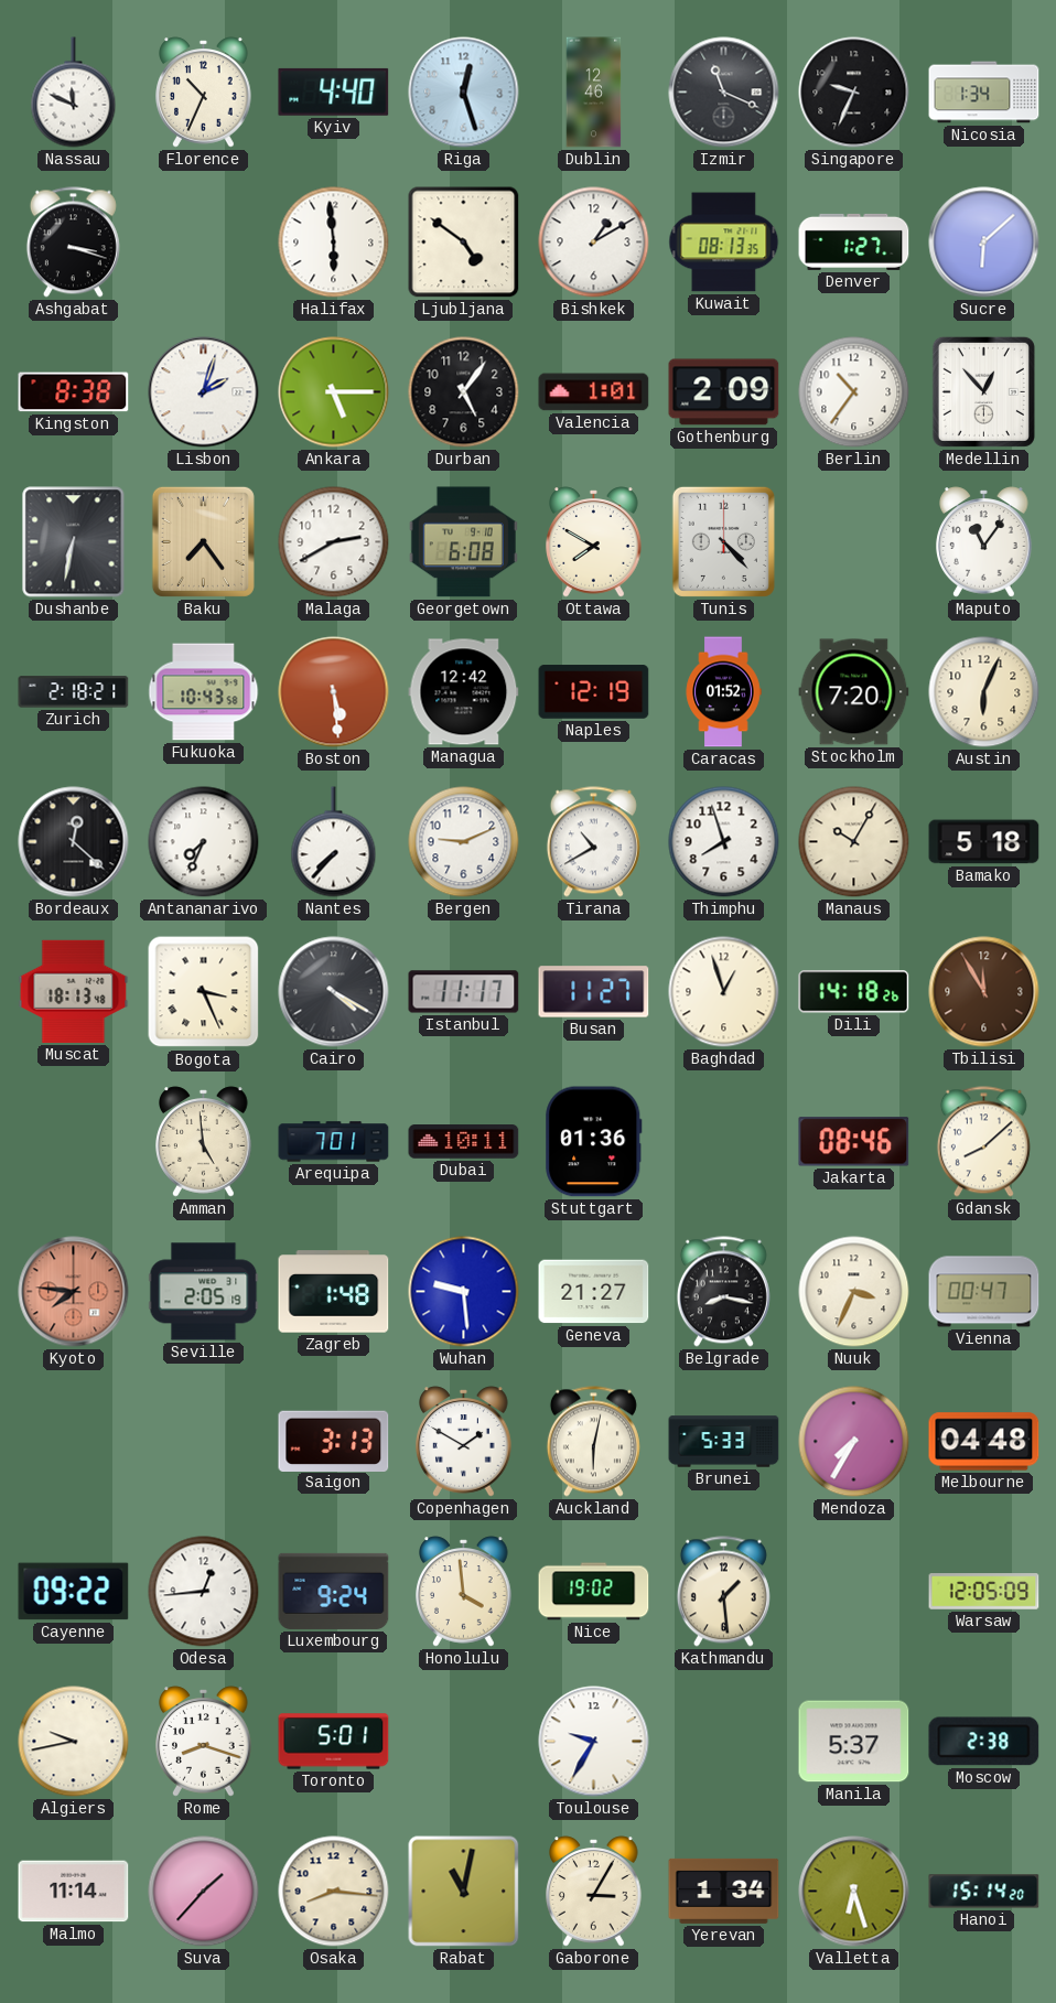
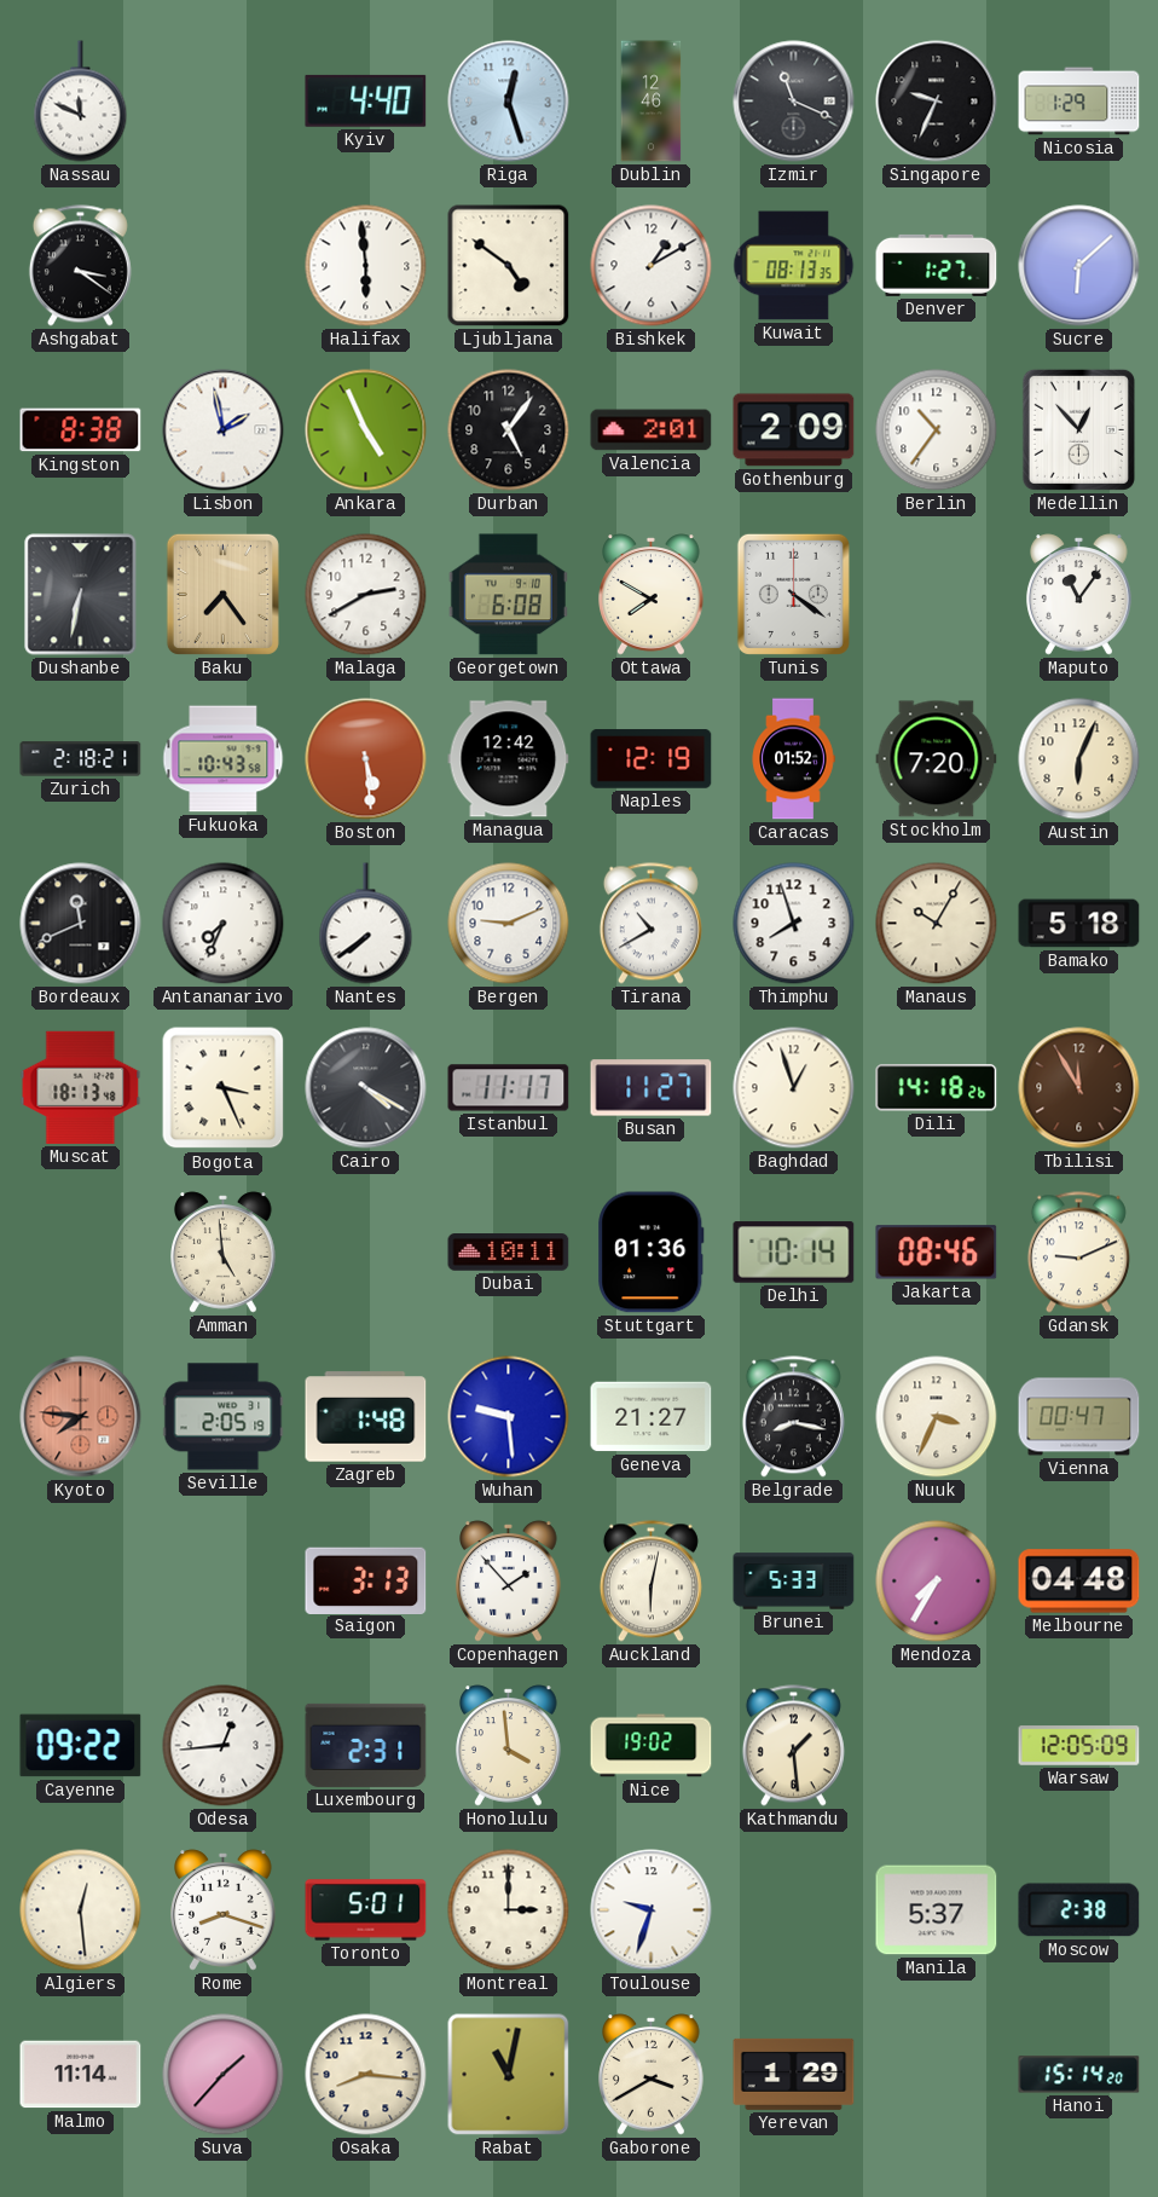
Florence: 10:34 -> none
Nicosia: 1:34 -> 1:29
Ashgabat: 3:18 -> 3:21
Lisbon: 2:03 -> 1:58
Ankara: 5:15 -> 4:56
Valencia: 1:01 -> 2:01
Tunis: 4:23 -> 4:21
Bordeaux: 12:22 -> 11:41
Nantes: 7:37 -> 7:39
Arequipa: 7:01 -> none
Delhi: none -> 10:14
Gdansk: 8:08 -> 9:11
Copenhagen: 1:50 -> 1:53
Luxembourg: 9:24 -> 2:31
Algiers: 9:43 -> 12:29
Montreal: none -> 3:00
Toulouse: 9:35 -> 9:33
Gaborone: 3:05 -> 3:40
Yerevan: 1:34 -> 1:29
Valletta: 6:27 -> none
